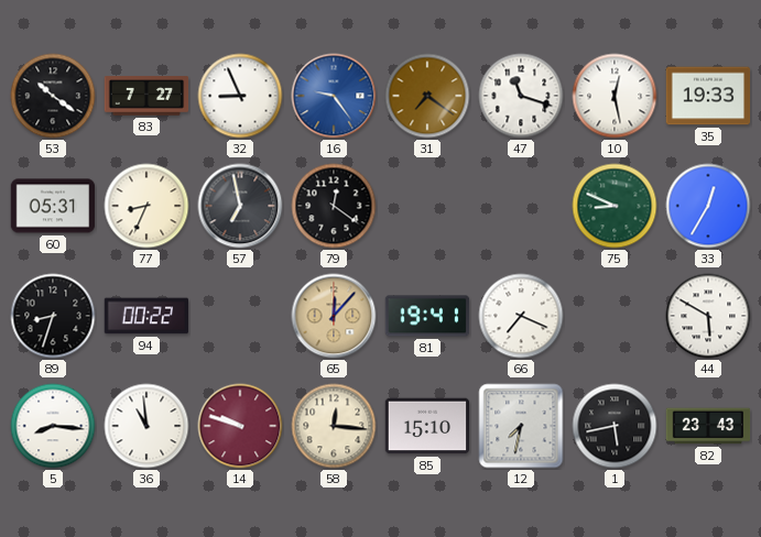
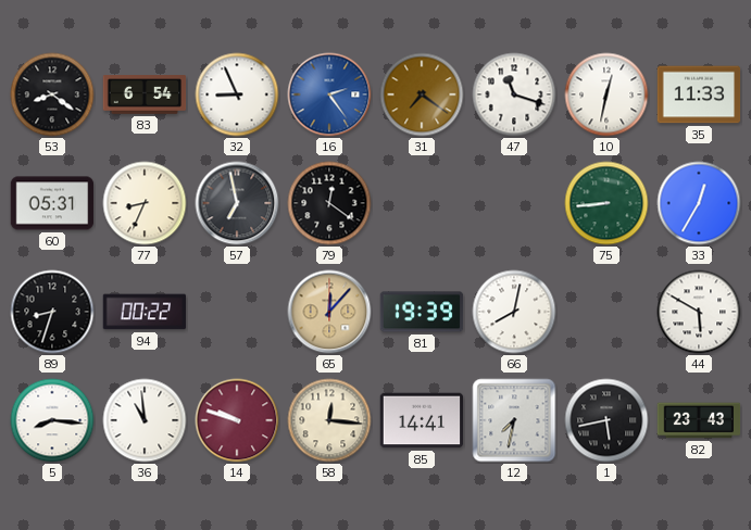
53: 10:21 -> 8:21
83: 7:27 -> 6:54
16: 9:24 -> 2:24
10: 12:28 -> 12:32
35: 19:33 -> 11:33
75: 8:49 -> 8:44
81: 19:41 -> 19:39
66: 7:19 -> 8:02
85: 15:10 -> 14:41
